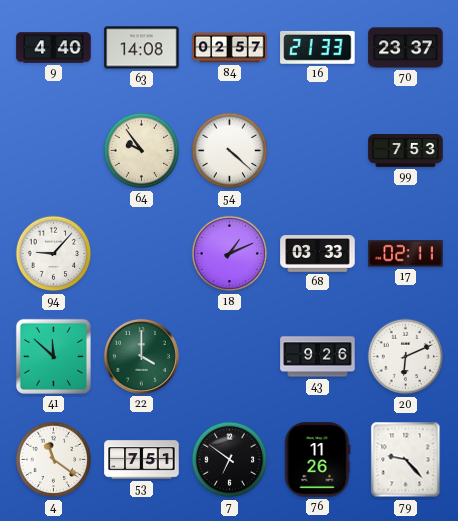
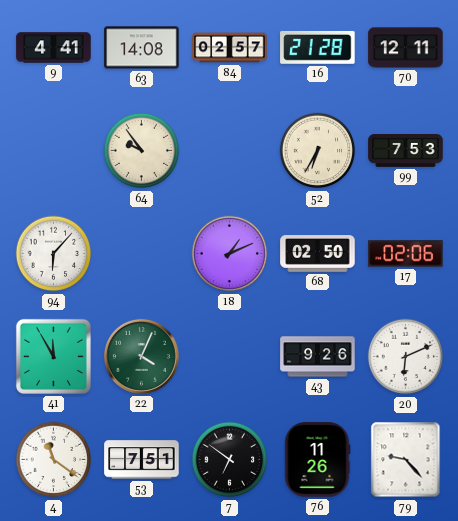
9: 4:40 -> 4:41
16: 21:33 -> 21:28
70: 23:37 -> 12:11
54: 4:22 -> none
52: none -> 6:35
94: 9:07 -> 6:07
68: 03:33 -> 02:50
17: 02:11 -> 02:06
41: 11:52 -> 11:55
22: 4:00 -> 4:04
